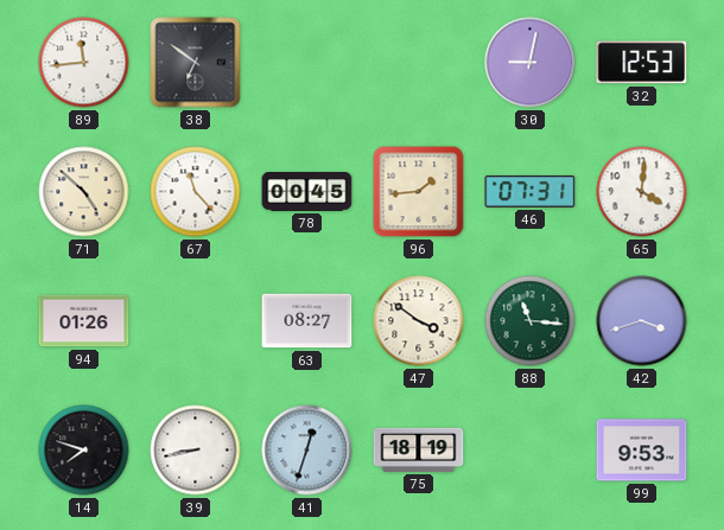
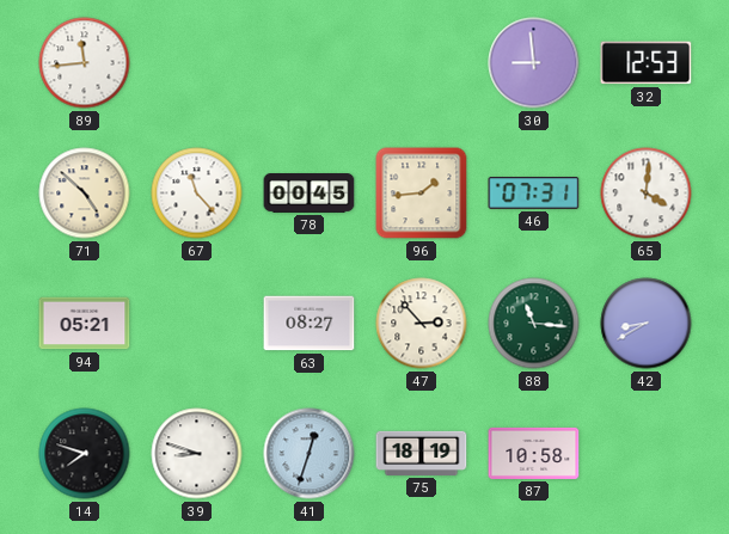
38: 6:51 -> none
30: 9:02 -> 8:59
94: 01:26 -> 05:21
47: 3:51 -> 2:53
42: 3:42 -> 8:40
39: 8:43 -> 8:48
87: none -> 10:58
99: 9:53 -> none
